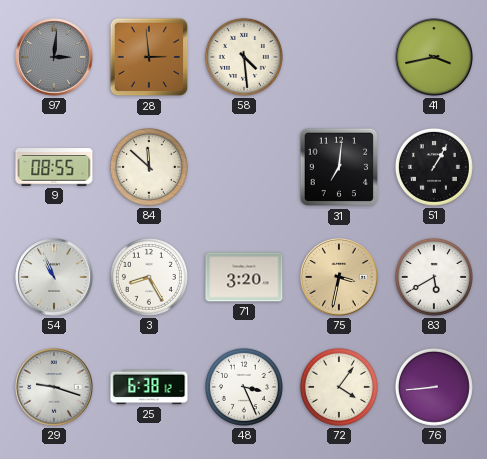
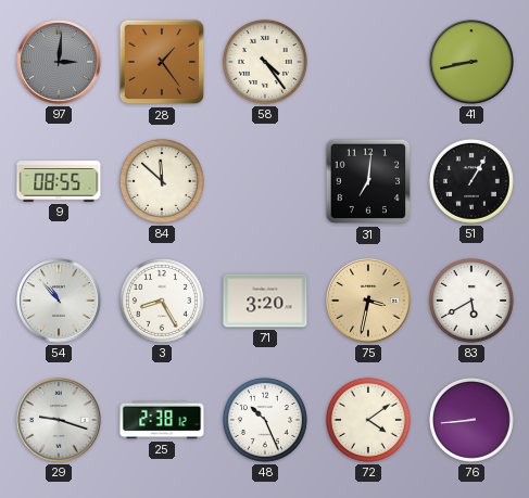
28: 2:59 -> 1:24
58: 4:29 -> 4:24
41: 3:43 -> 8:43
54: 10:56 -> 10:53
25: 6:38 -> 2:38
48: 3:26 -> 10:26
72: 4:06 -> 4:09
